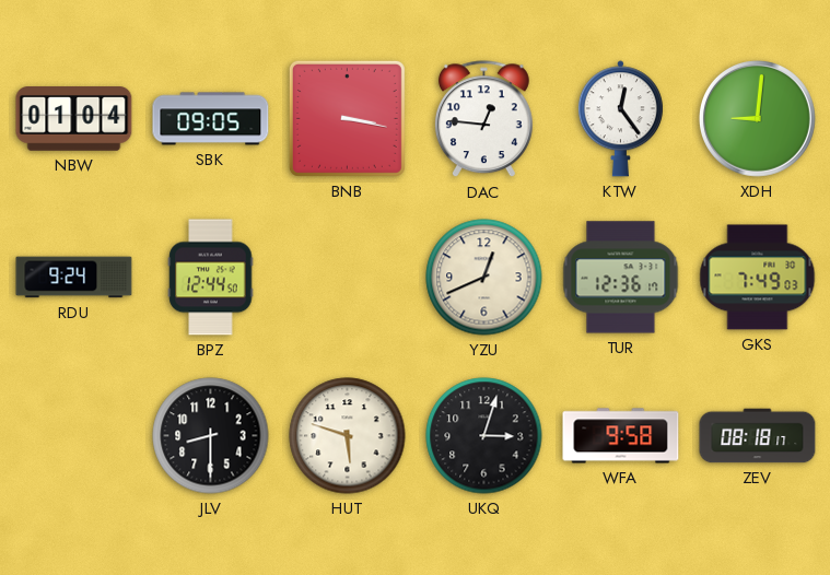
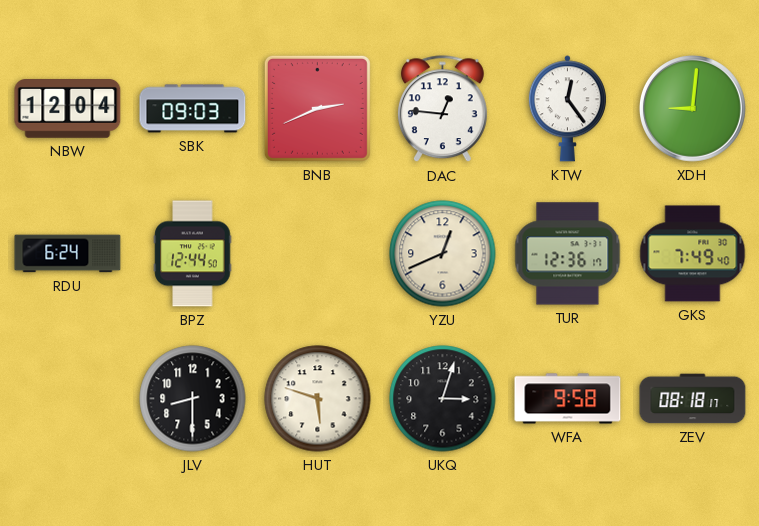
NBW: 01:04 -> 12:04
SBK: 09:05 -> 09:03
BNB: 3:17 -> 2:41
RDU: 9:24 -> 6:24
GKS: 7:49:03 -> 7:49:40
